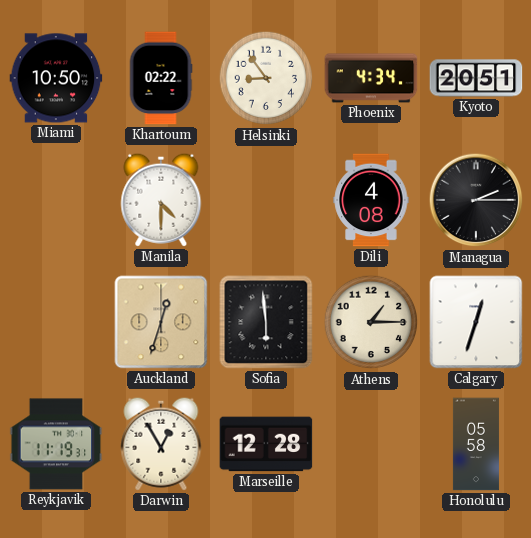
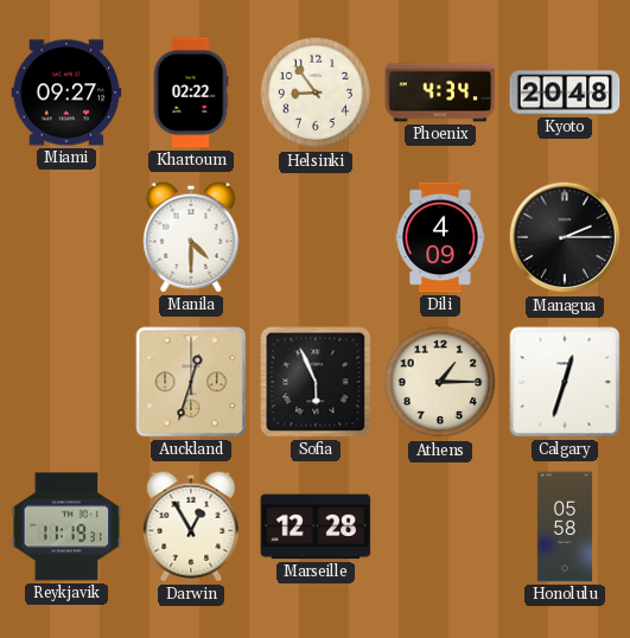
Miami: 10:50 -> 09:27
Kyoto: 20:51 -> 20:48
Dili: 4:08 -> 4:09
Sofia: 5:59 -> 5:56
